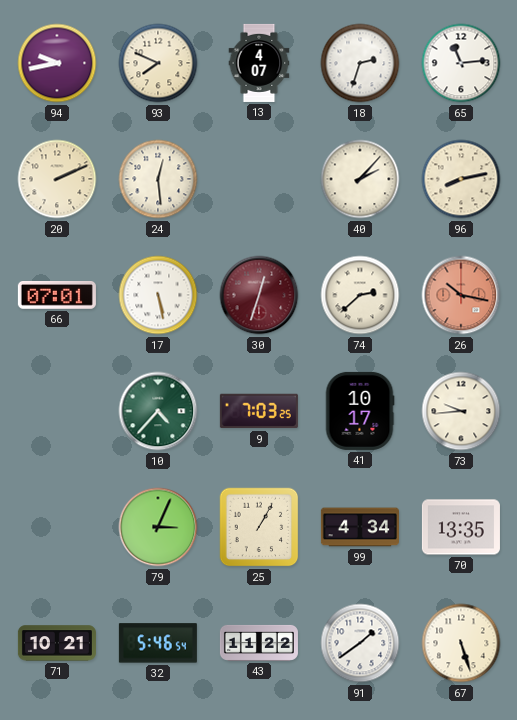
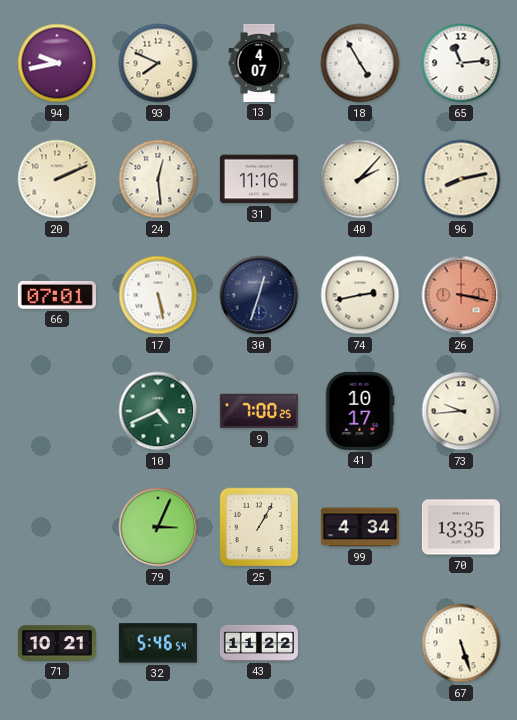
18: 2:33 -> 4:55
31: none -> 11:16
30 dial: burgundy -> navy
74: 2:38 -> 2:43
26: 10:17 -> 3:17
10: 4:37 -> 4:41
9: 7:03 -> 7:00
91: 1:39 -> none
